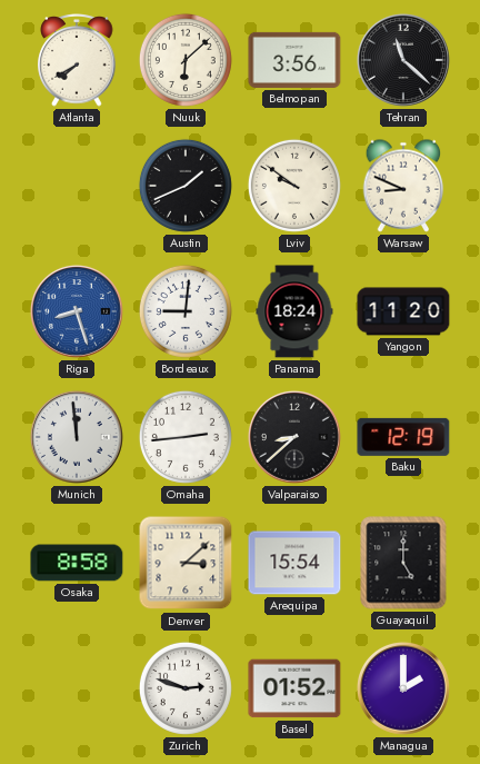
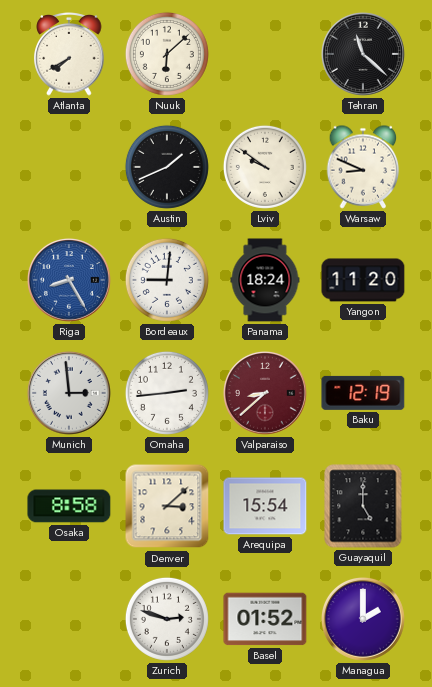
Belmopan: 3:56 -> none
Riga: 8:27 -> 8:25
Munich: 11:59 -> 2:59
Valparaiso dial: black -> burgundy
